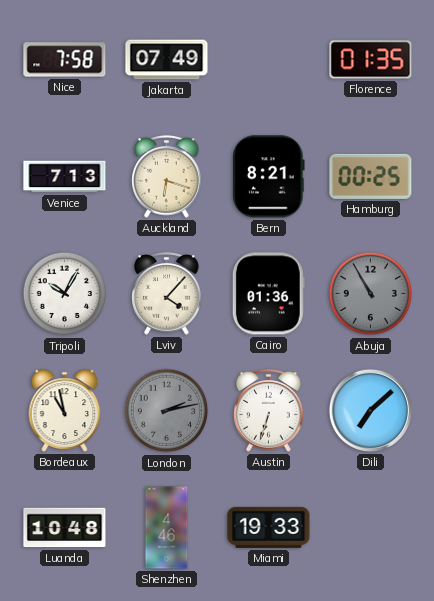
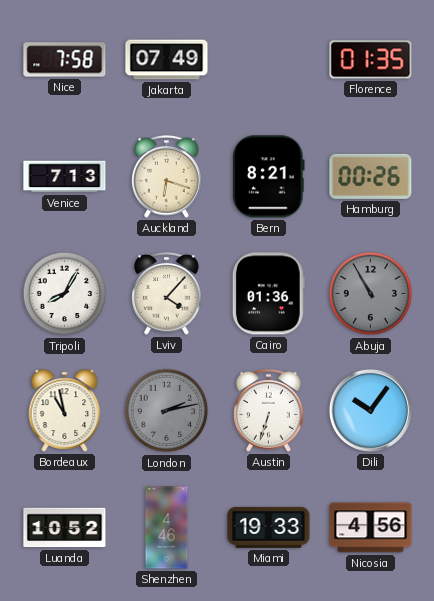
Hamburg: 00:25 -> 00:26
Tripoli: 10:05 -> 8:05
Dili: 7:08 -> 10:06
Luanda: 10:48 -> 10:52
Nicosia: none -> 4:56
